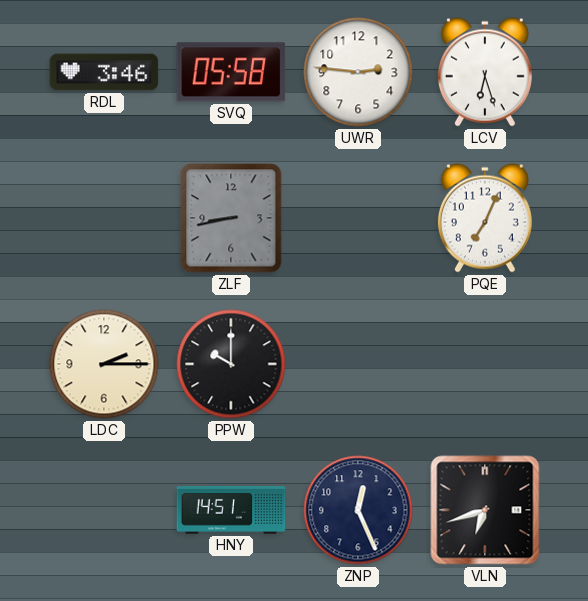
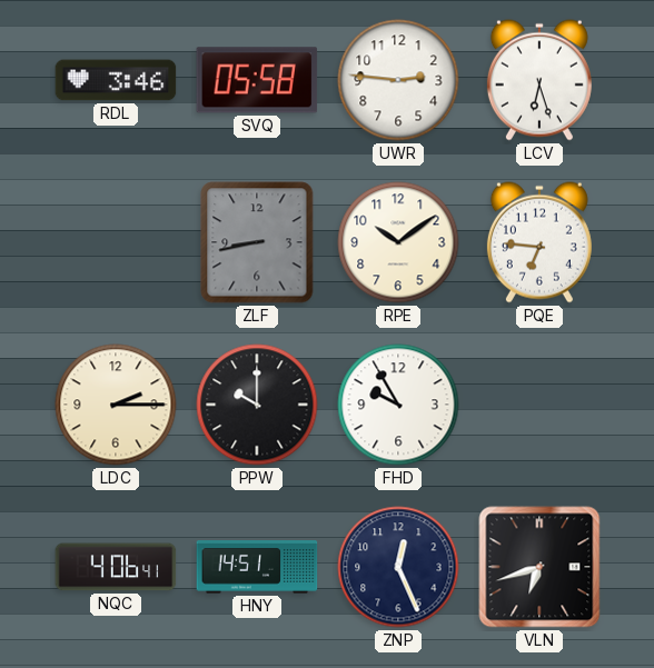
RPE: none -> 10:09
PQE: 7:04 -> 6:46
FHD: none -> 9:55
NQC: none -> 4:06
